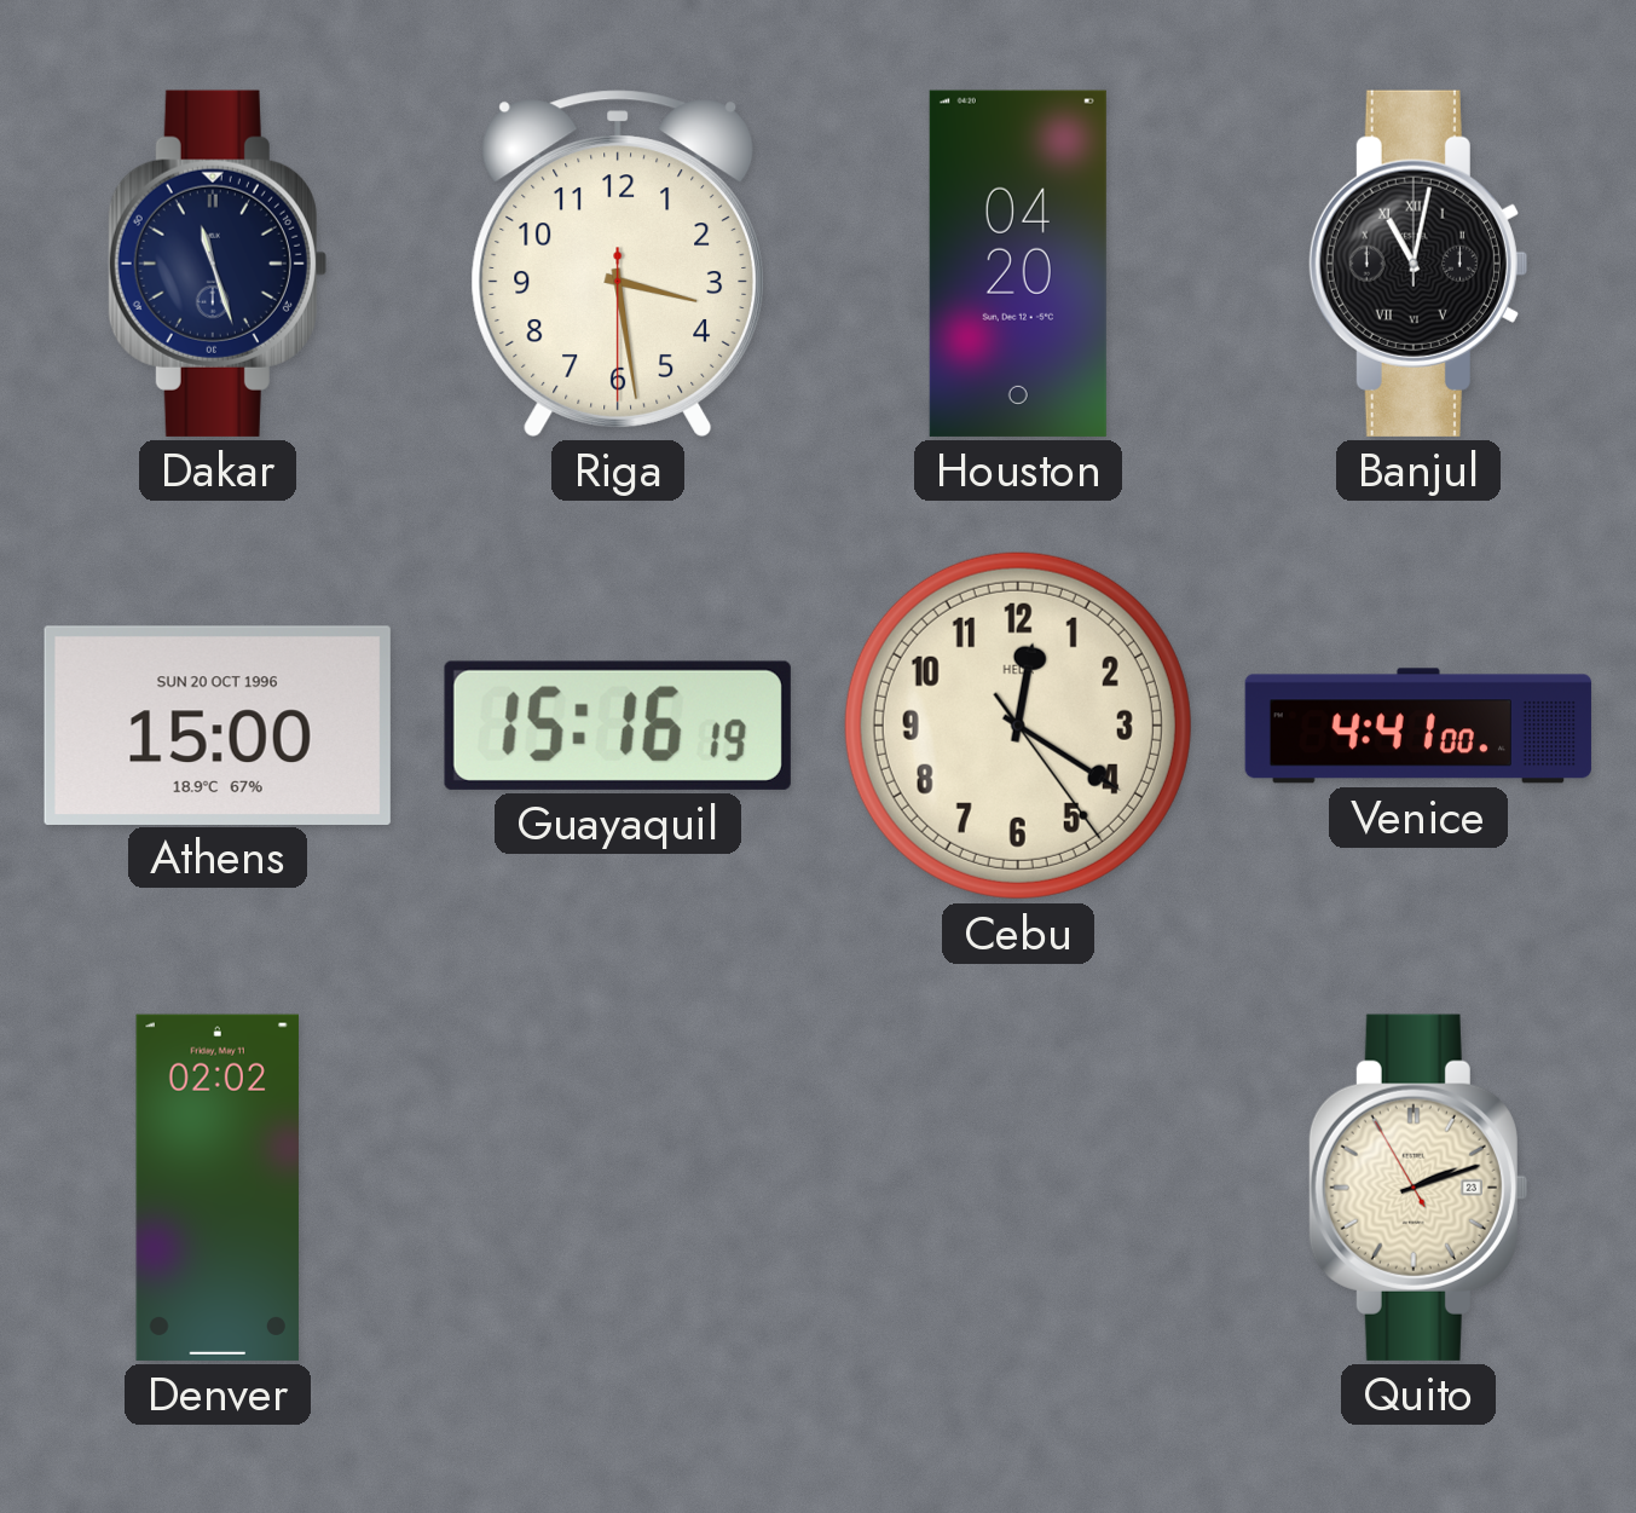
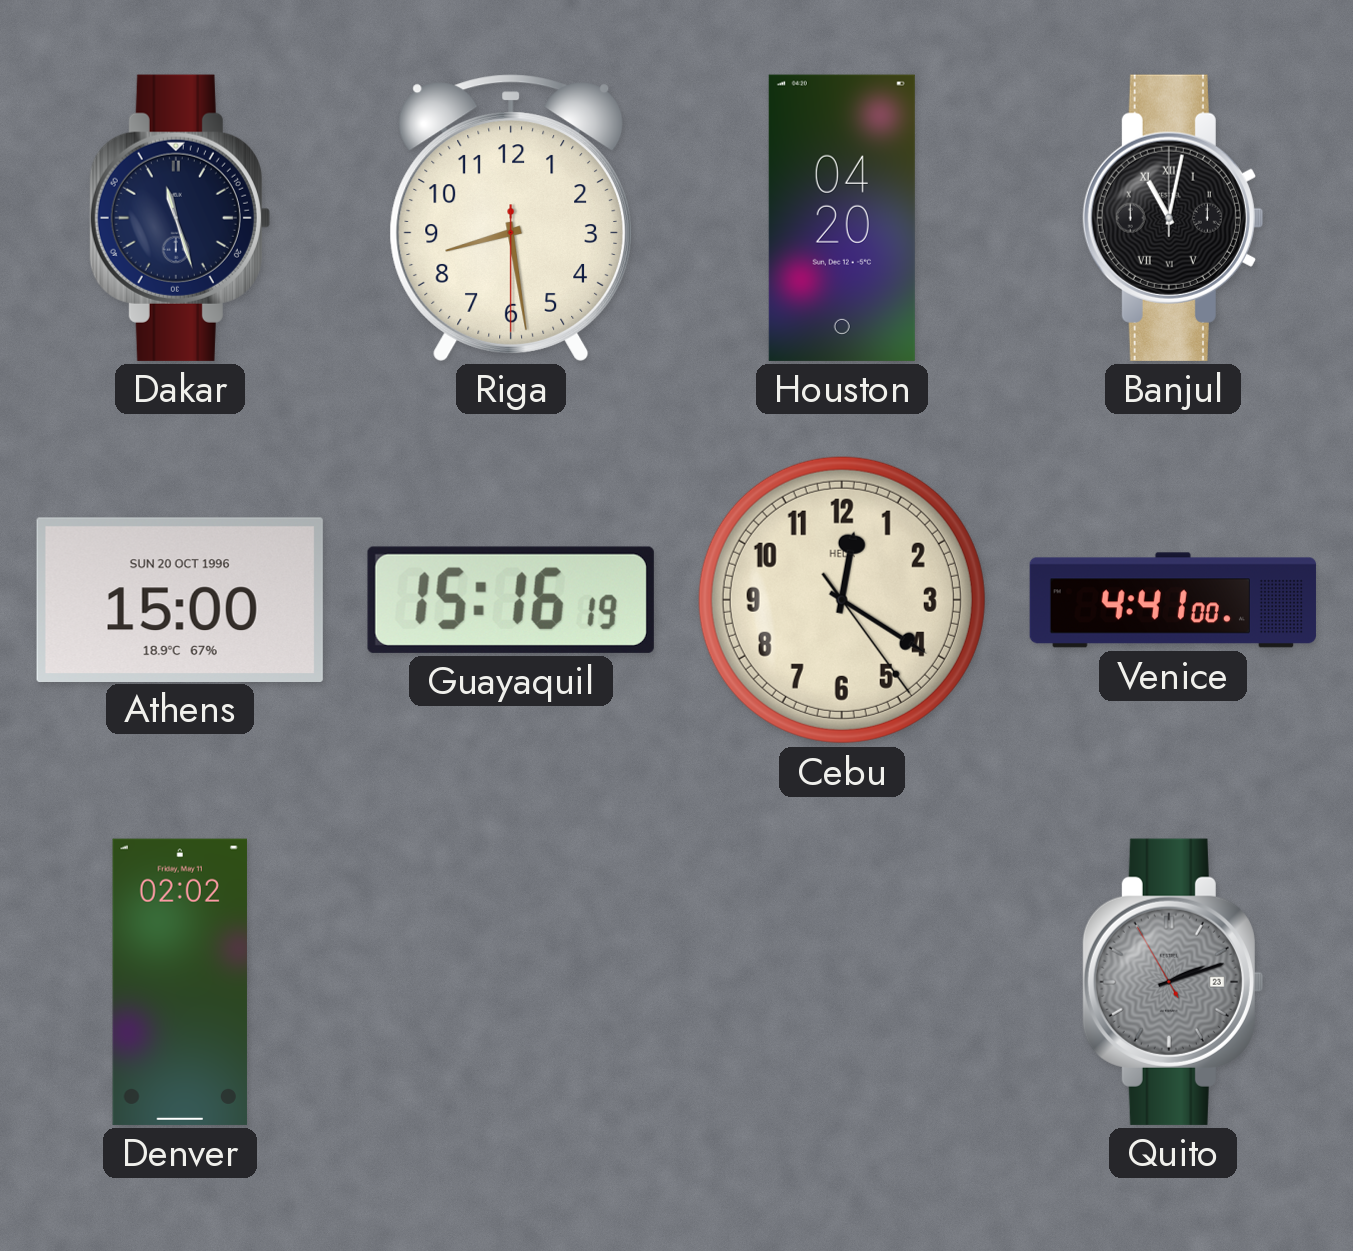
Riga: 3:28 -> 8:28
Quito dial: cream -> grey
